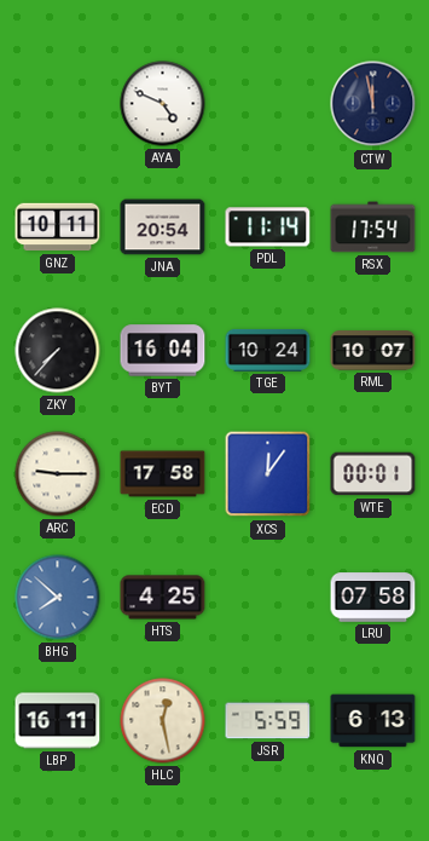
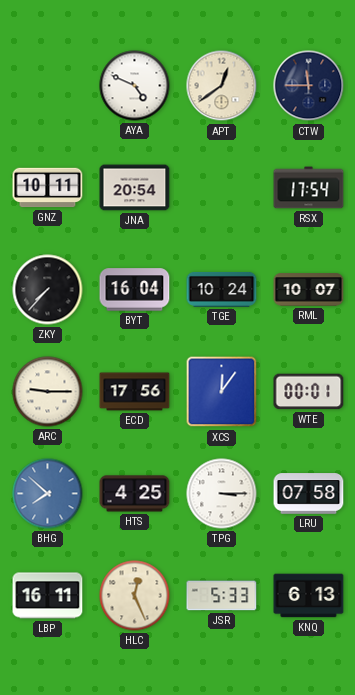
APT: none -> 12:39
CTW: 11:58 -> 11:45
PDL: 11:14 -> none
ECD: 17:58 -> 17:56
TPG: none -> 3:15
HLC: 12:28 -> 12:26
JSR: 5:59 -> 5:33
